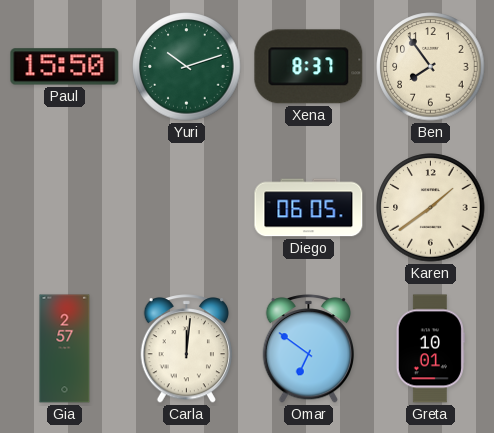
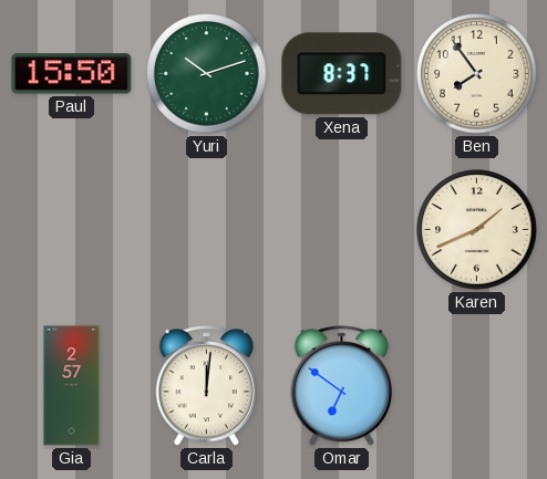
Diego: 06:05 -> none
Karen: 1:39 -> 1:41
Greta: 10:01 -> none
